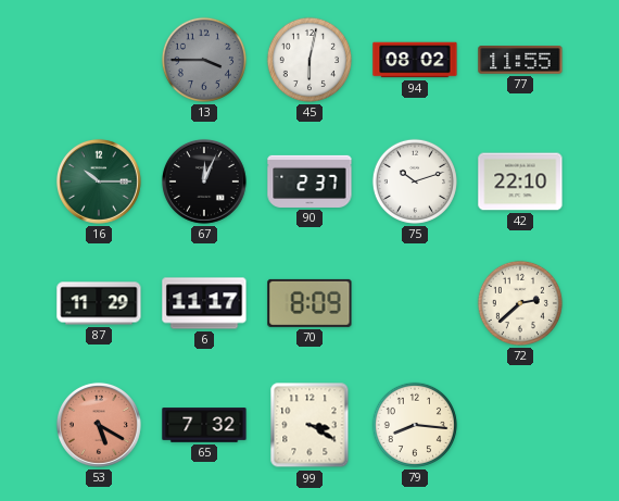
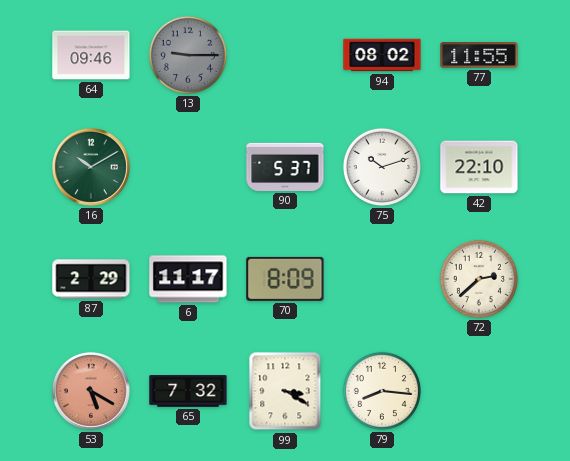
64: none -> 09:46
13: 3:45 -> 9:15
45: 6:02 -> none
16: 10:15 -> 10:10
67: 12:04 -> none
90: 2:37 -> 5:37
87: 11:29 -> 2:29
